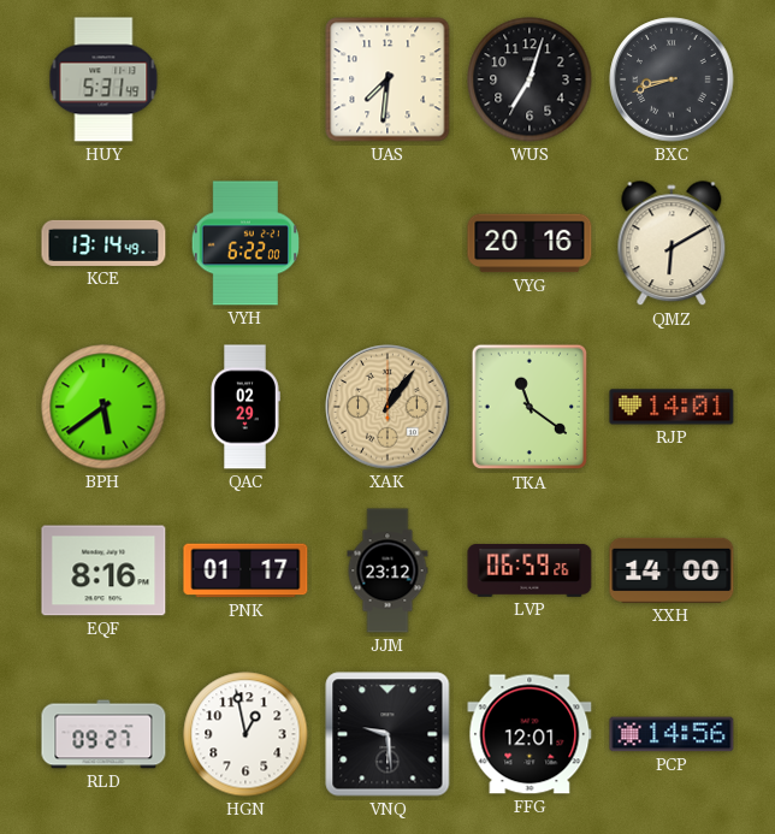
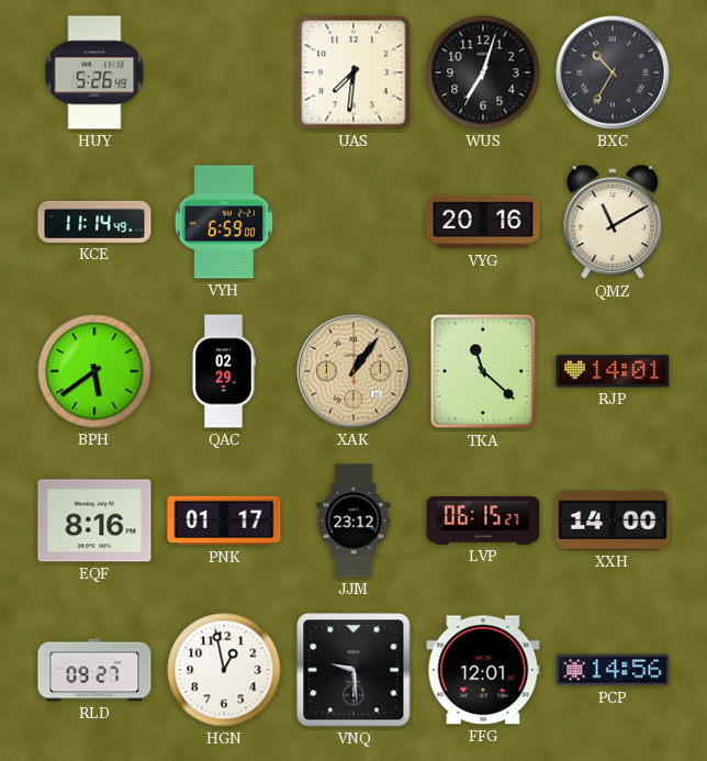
HUY: 5:31 -> 5:26
BXC: 8:42 -> 10:35
KCE: 13:14 -> 11:14
VYH: 6:22 -> 6:59
QMZ: 6:10 -> 11:10
TKA: 11:21 -> 11:22
LVP: 06:59 -> 06:15
